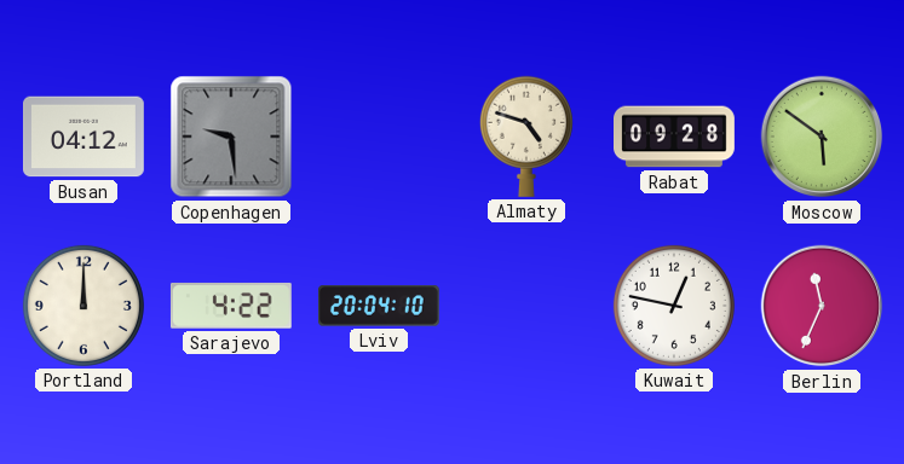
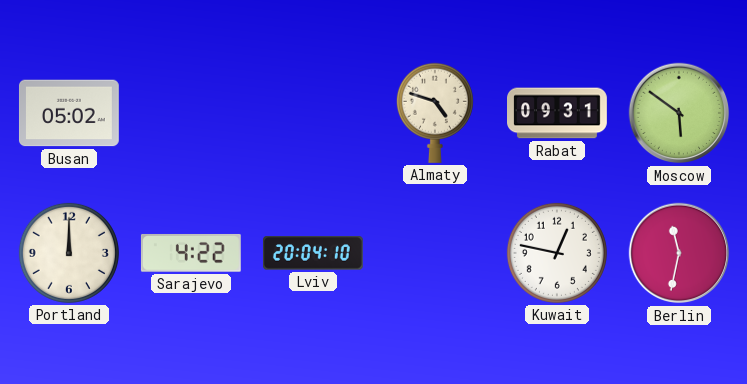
Busan: 04:12 -> 05:02
Copenhagen: 9:29 -> none
Rabat: 09:28 -> 09:31
Berlin: 11:34 -> 11:32
